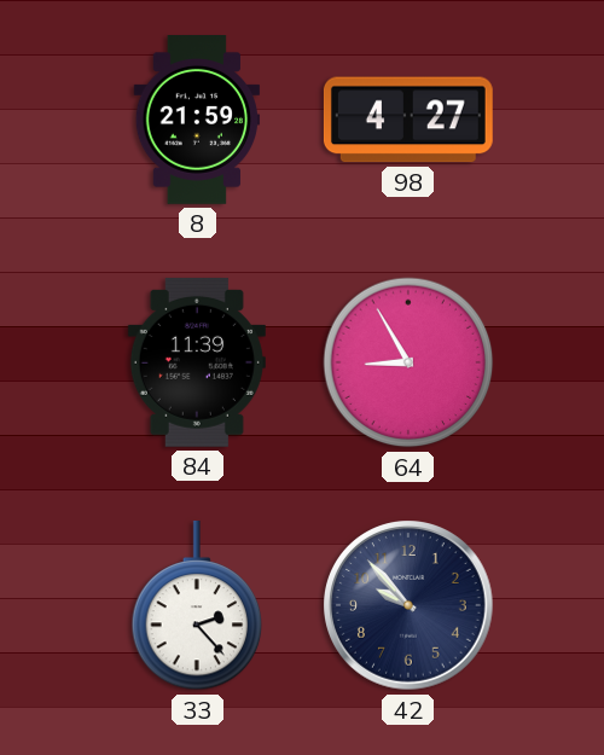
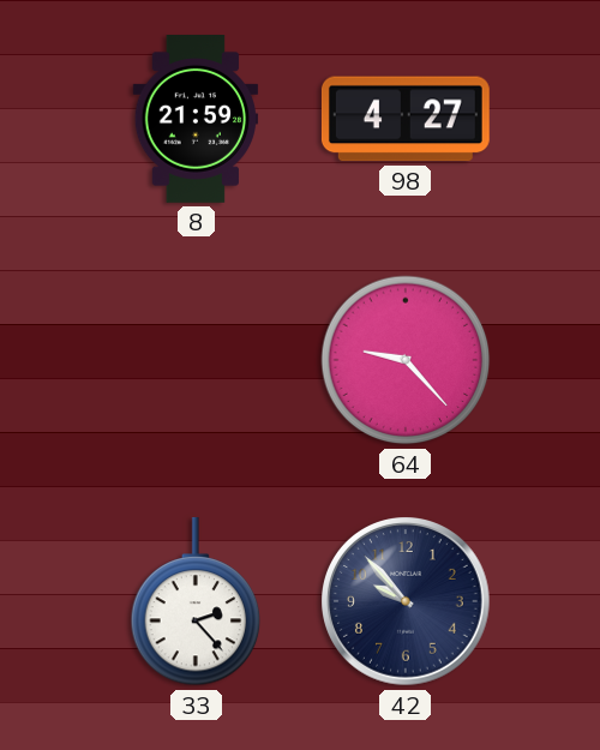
84: 11:39 -> none
64: 8:55 -> 9:23
